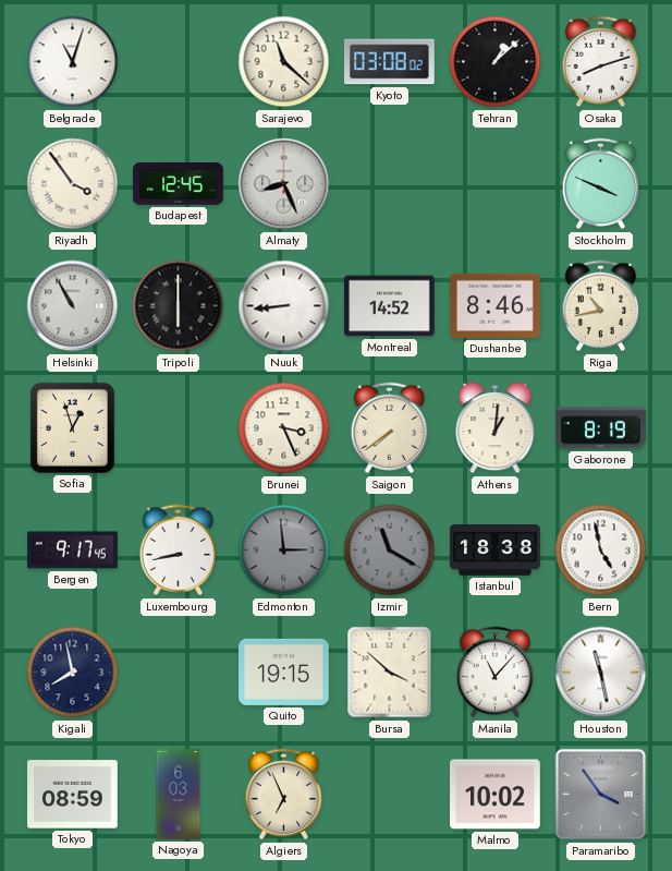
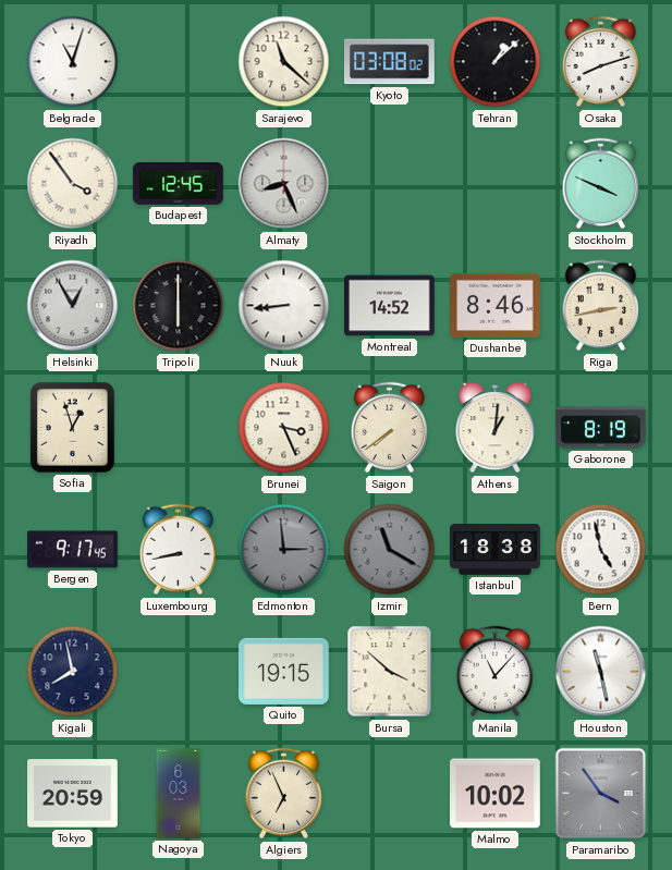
Helsinki: 10:55 -> 12:55
Riga: 10:43 -> 2:43
Tokyo: 08:59 -> 20:59
